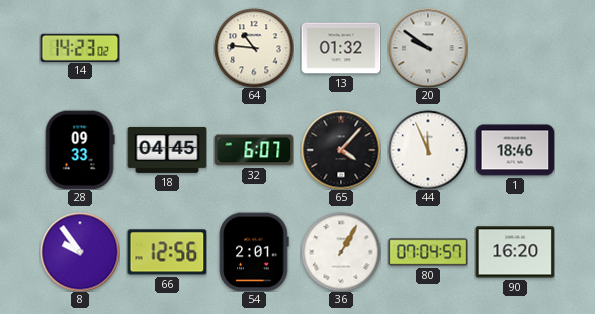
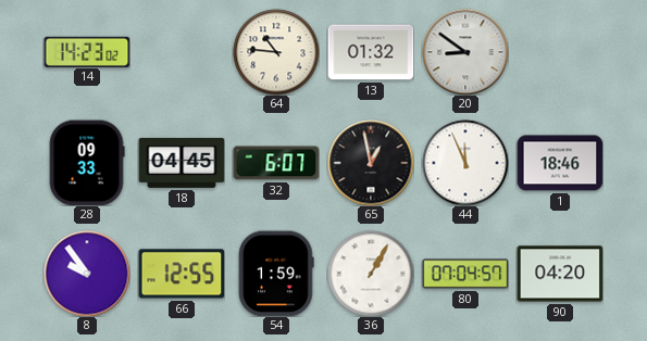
20: 9:51 -> 8:51
65: 4:07 -> 12:58
66: 12:56 -> 12:55
54: 2:01 -> 1:59
90: 16:20 -> 04:20
